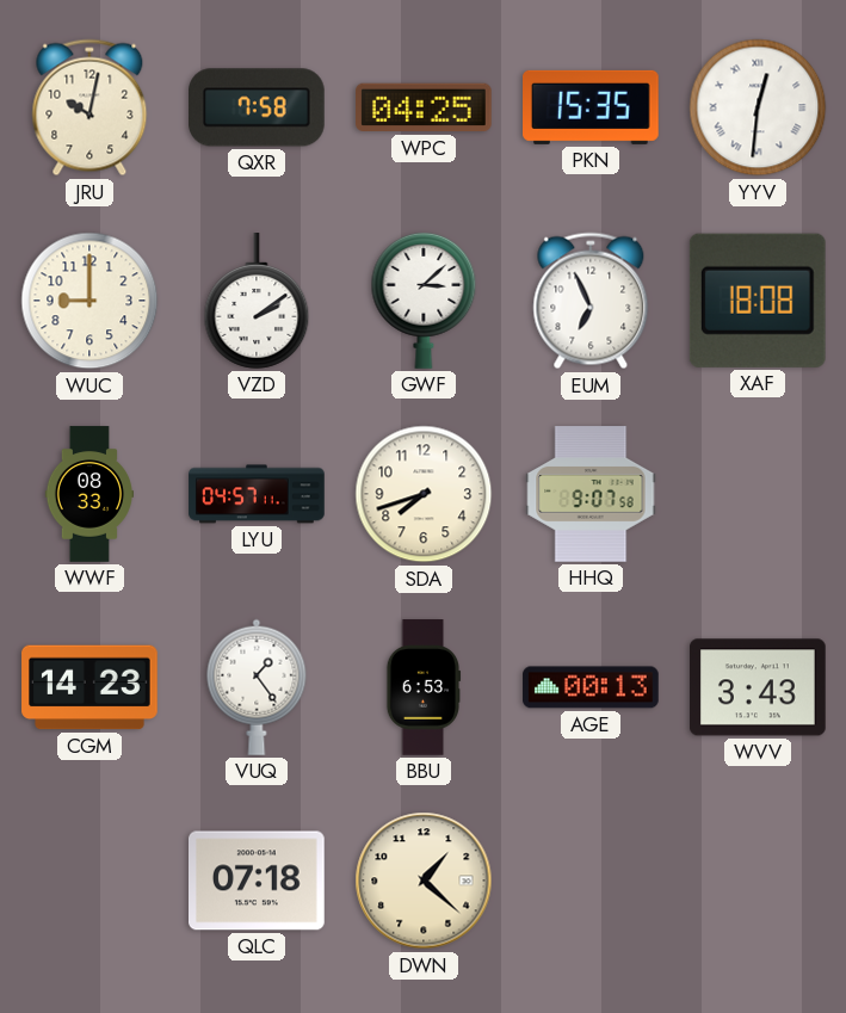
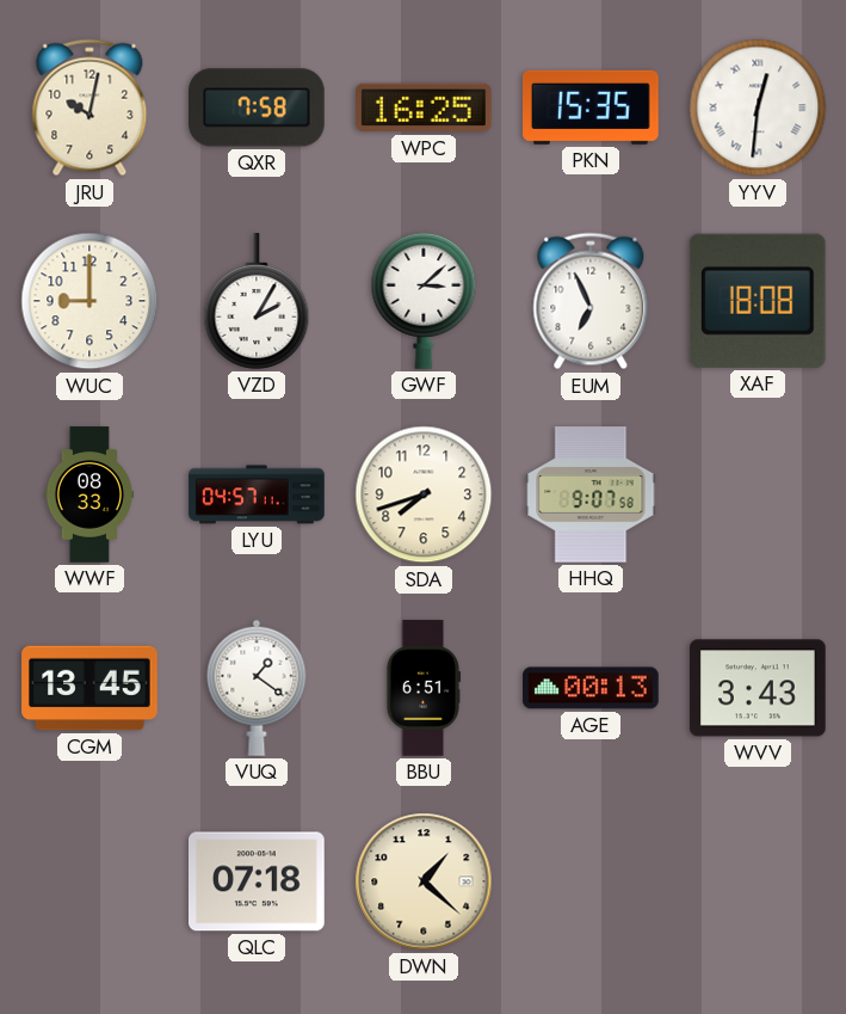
WPC: 04:25 -> 16:25
VZD: 2:09 -> 2:05
CGM: 14:23 -> 13:45
VUQ: 1:24 -> 1:21
BBU: 6:53 -> 6:51
